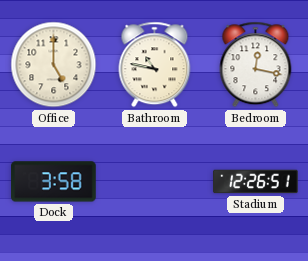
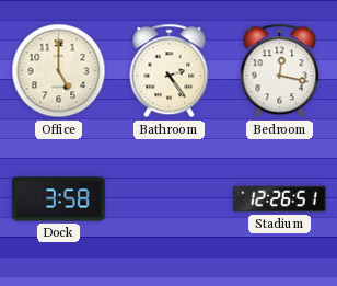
Bathroom: 10:47 -> 2:24
